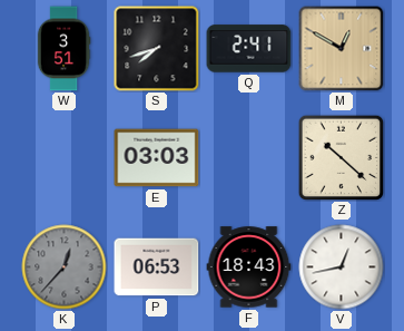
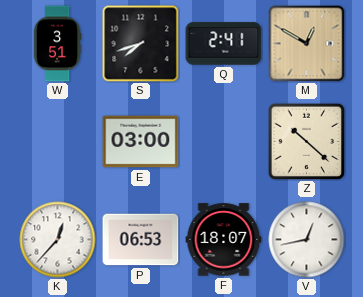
E: 03:03 -> 03:00
K dial: grey -> white
F: 18:43 -> 18:07
